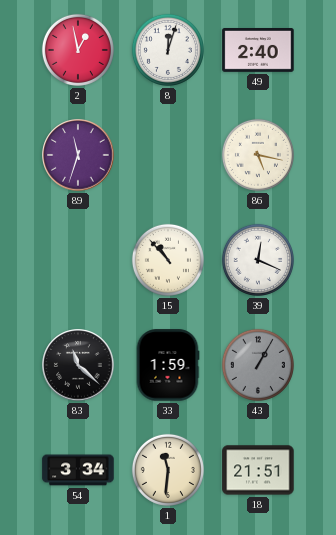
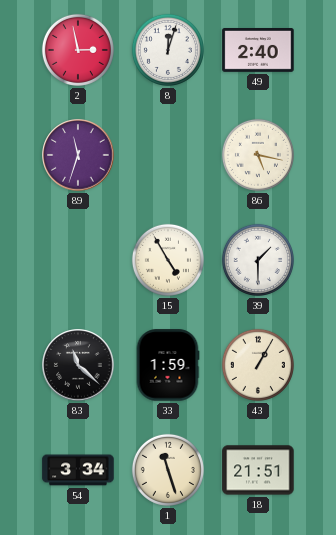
2: 12:58 -> 2:58
15: 10:53 -> 4:55
39: 12:19 -> 1:30
43 dial: grey -> cream
1: 11:31 -> 11:27
